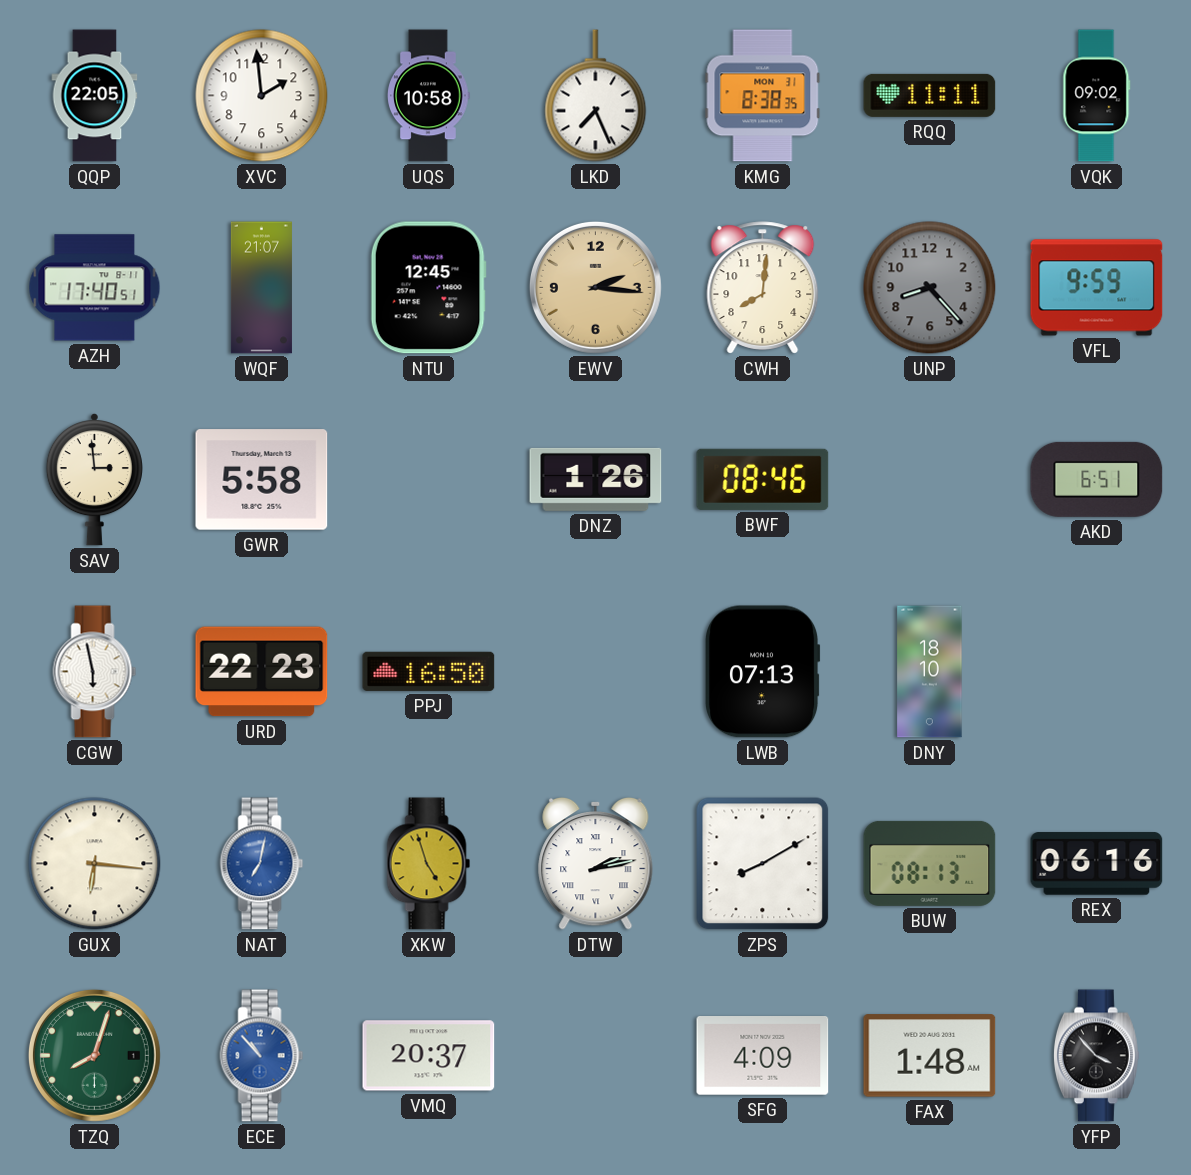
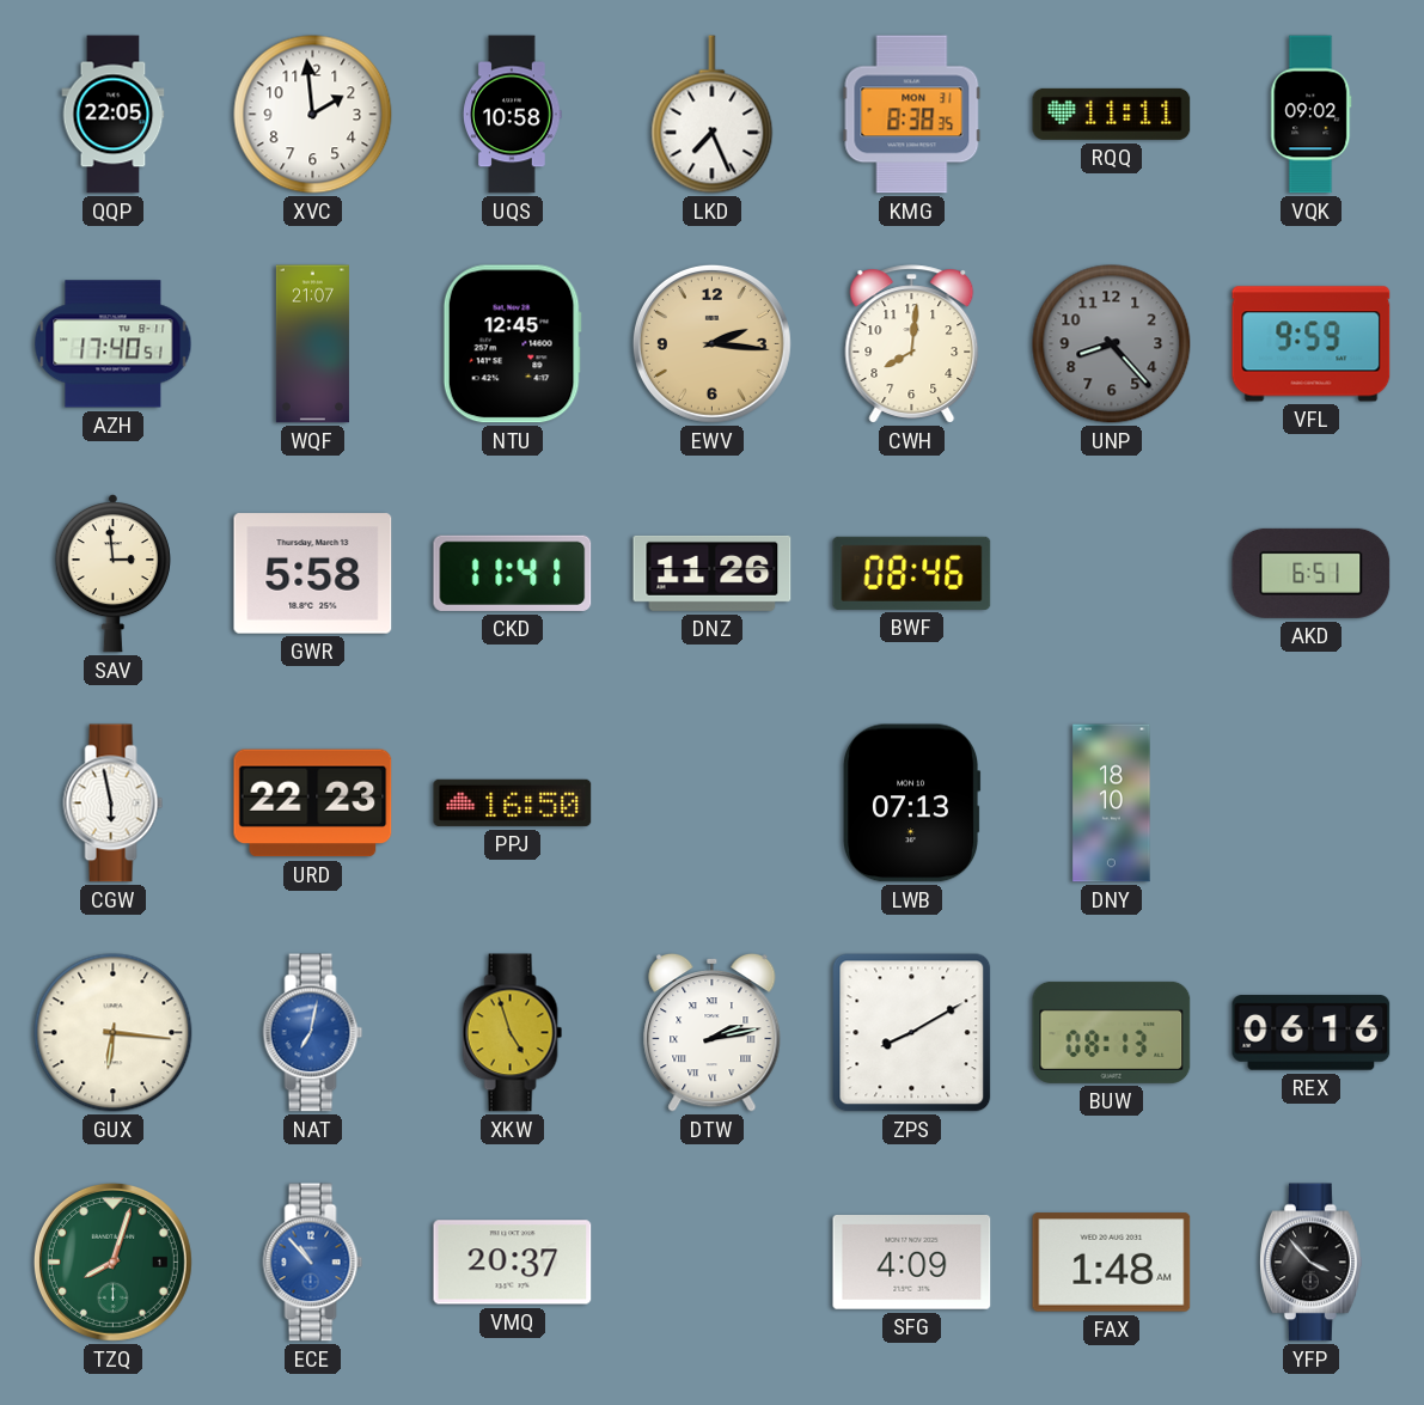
CKD: none -> 11:41
DNZ: 1:26 -> 11:26
